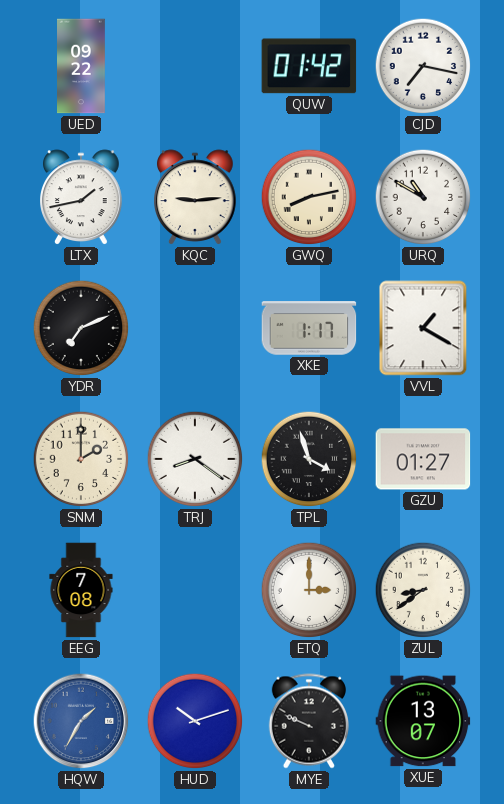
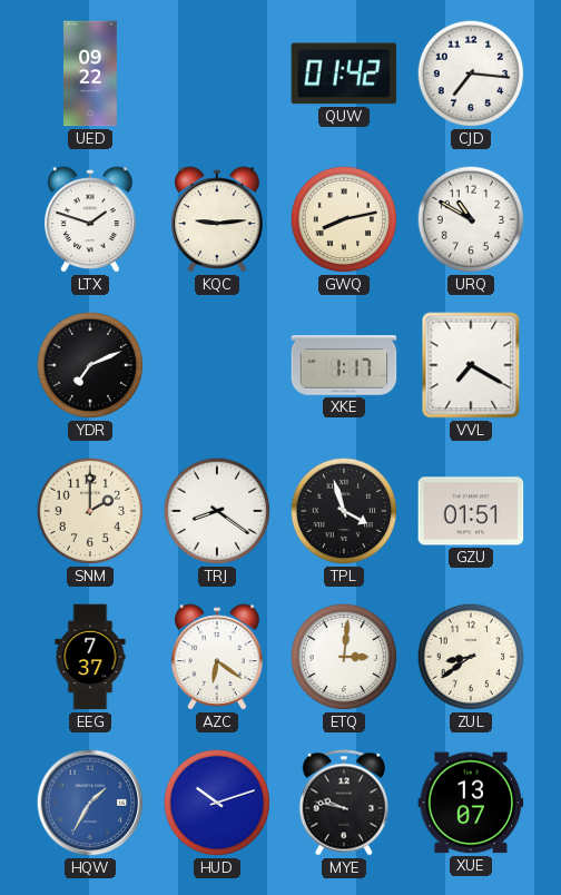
CJD: 7:17 -> 7:16
LTX: 1:43 -> 1:48
VVL: 1:20 -> 7:20
GZU: 01:27 -> 01:51
EEG: 7:08 -> 7:37
AZC: none -> 6:21
ETQ: 3:00 -> 3:01
MYE: 9:49 -> 9:47
